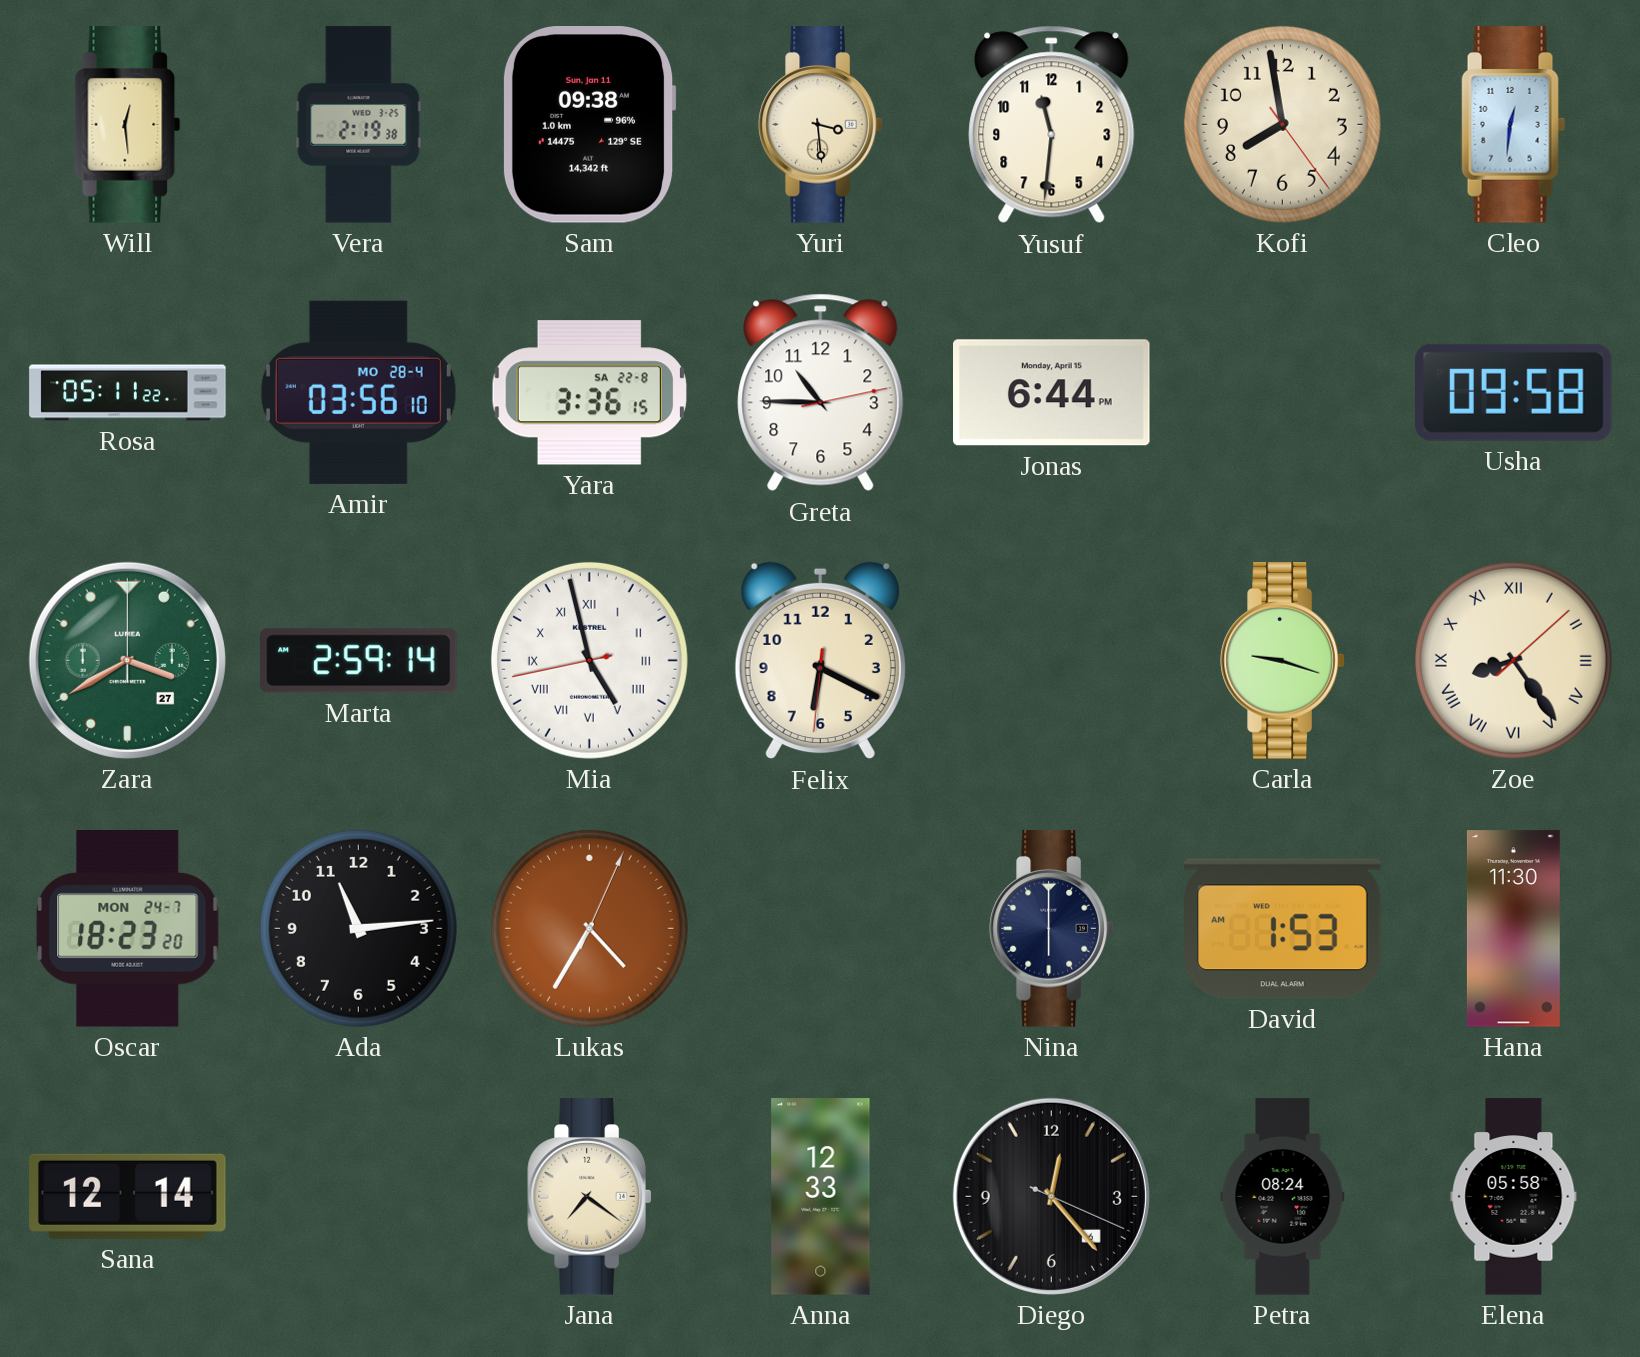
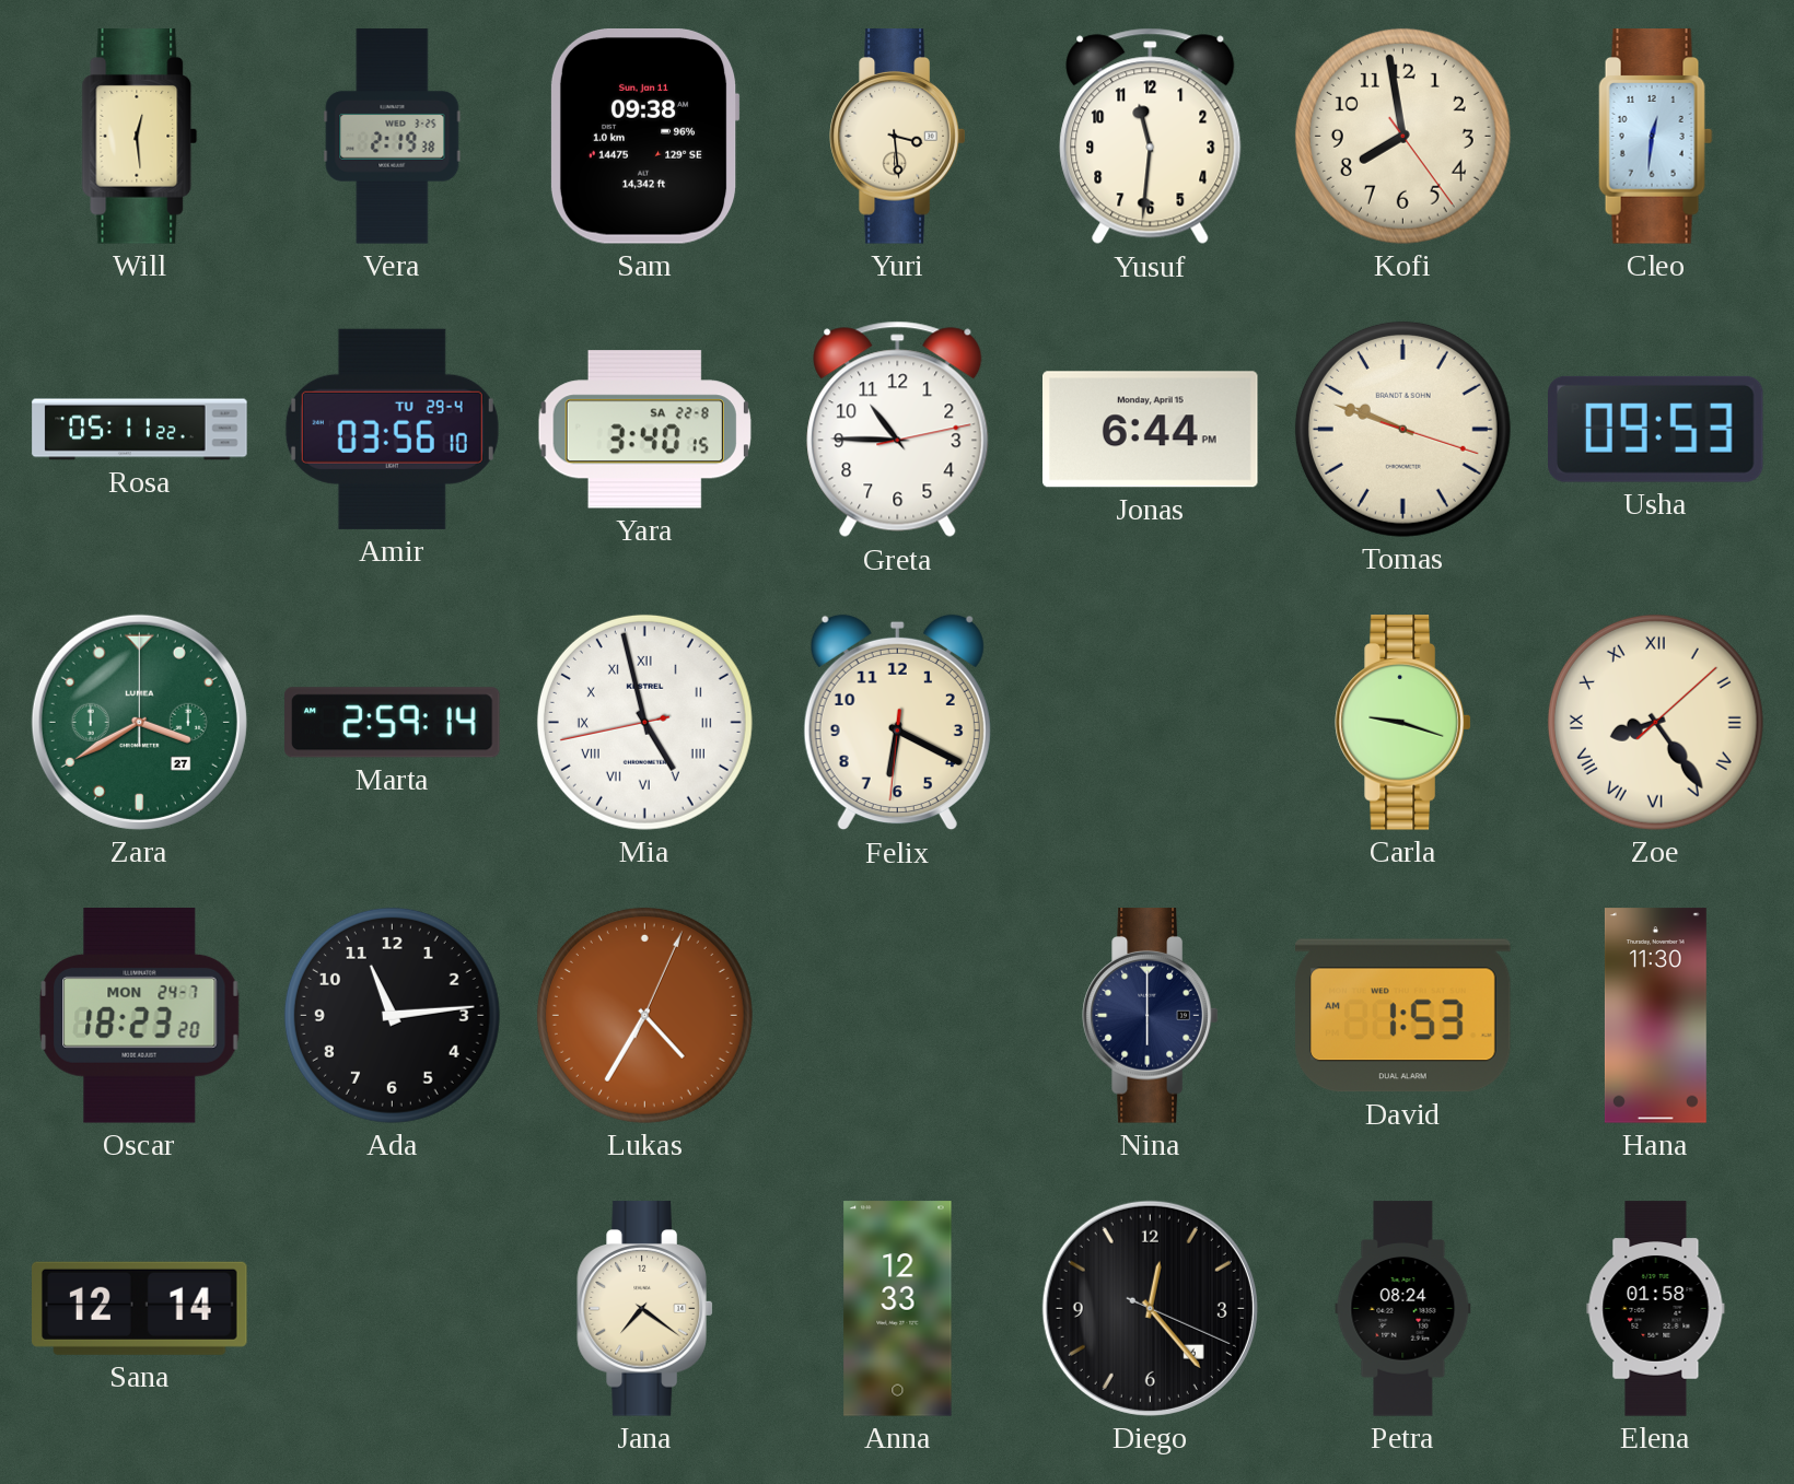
Amir date: MO 28-4 -> TU 29-4
Yara: 3:36 -> 3:40
Tomas: none -> 9:48
Usha: 09:58 -> 09:53
Elena: 05:58 -> 01:58
